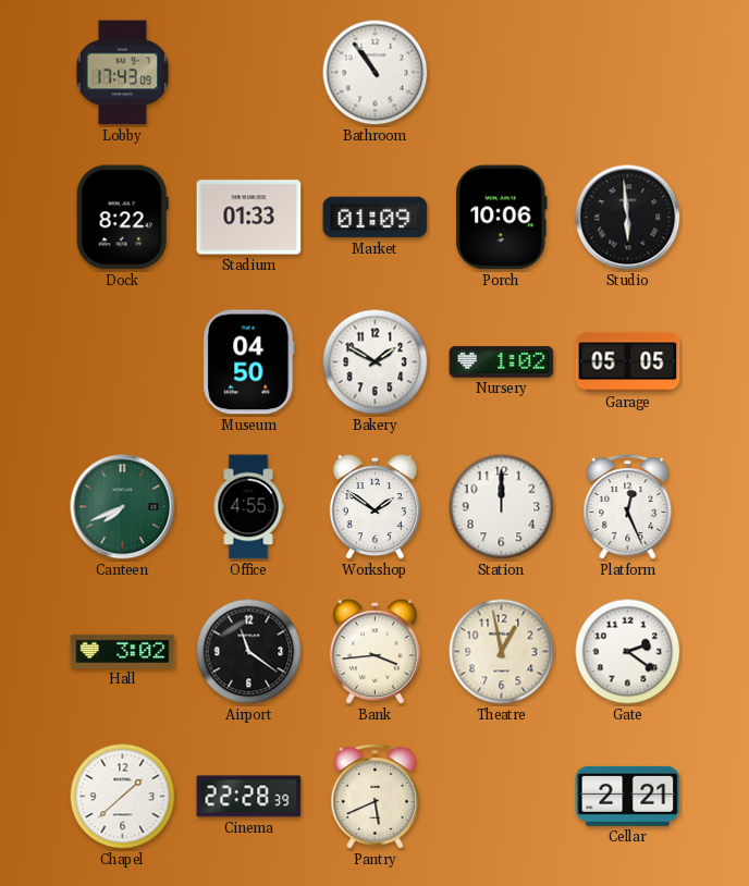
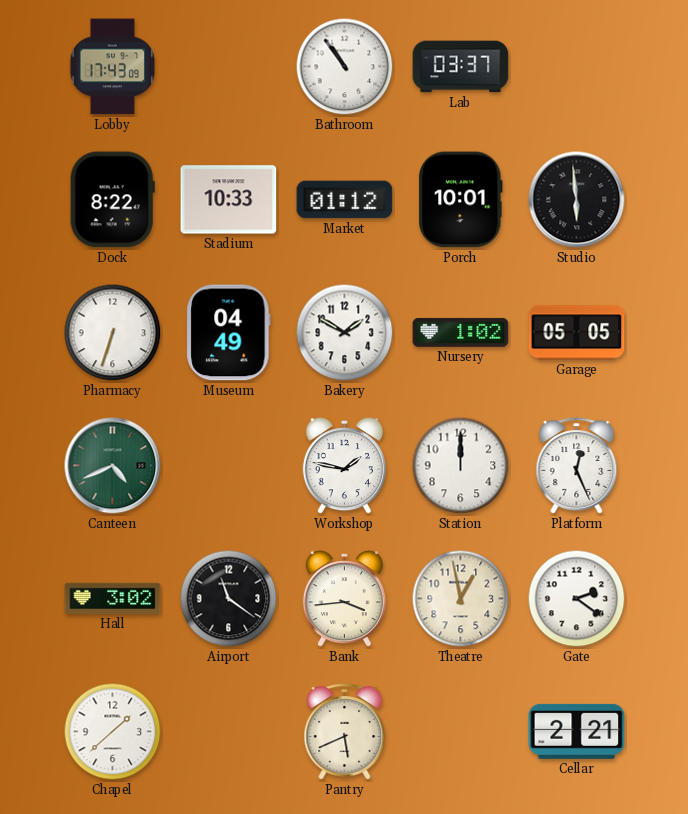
Lab: none -> 03:37
Stadium: 01:33 -> 10:33
Market: 01:09 -> 01:12
Porch: 10:06 -> 10:01
Pharmacy: none -> 6:33
Museum: 04:50 -> 04:49
Canteen: 7:41 -> 4:41
Office: 4:55 -> none
Workshop: 1:51 -> 1:47
Cinema: 22:28 -> none
